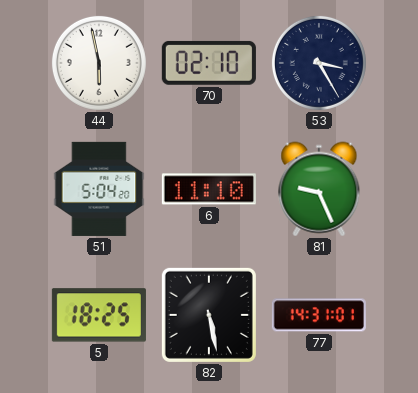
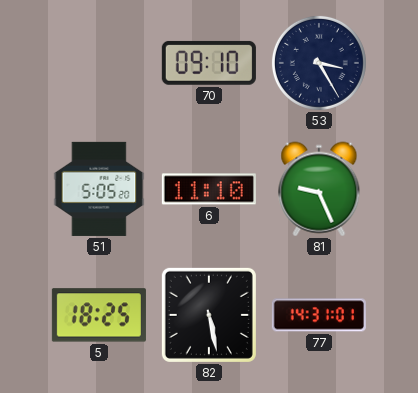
44: 5:58 -> none
70: 02:10 -> 09:10
51: 5:04 -> 5:05
